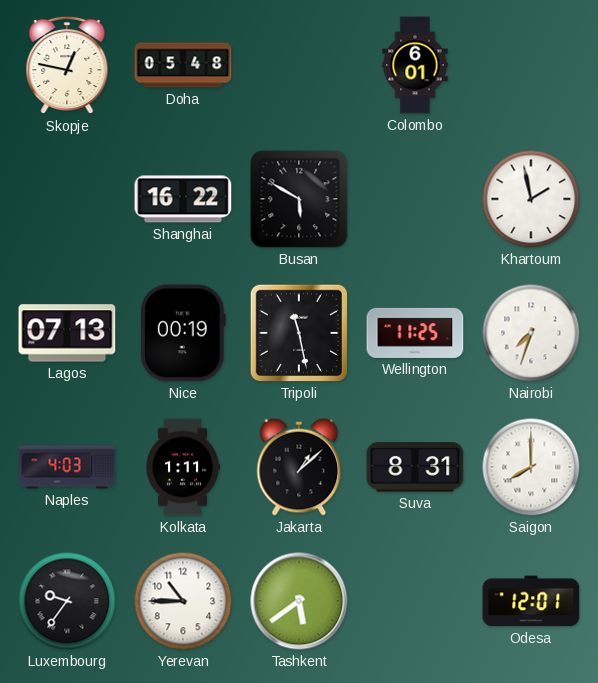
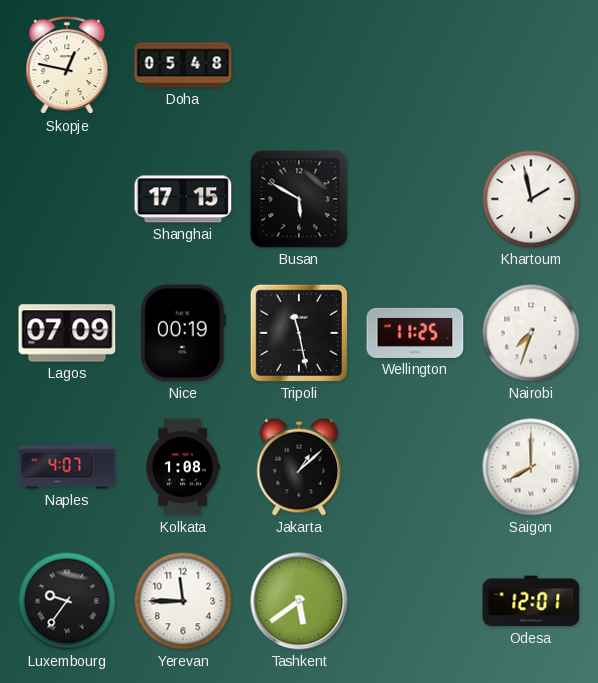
Colombo: 6:01 -> none
Shanghai: 16:22 -> 17:15
Lagos: 07:13 -> 07:09
Naples: 4:03 -> 4:07
Kolkata: 1:11 -> 1:08
Suva: 8:31 -> none
Yerevan: 10:45 -> 11:45
